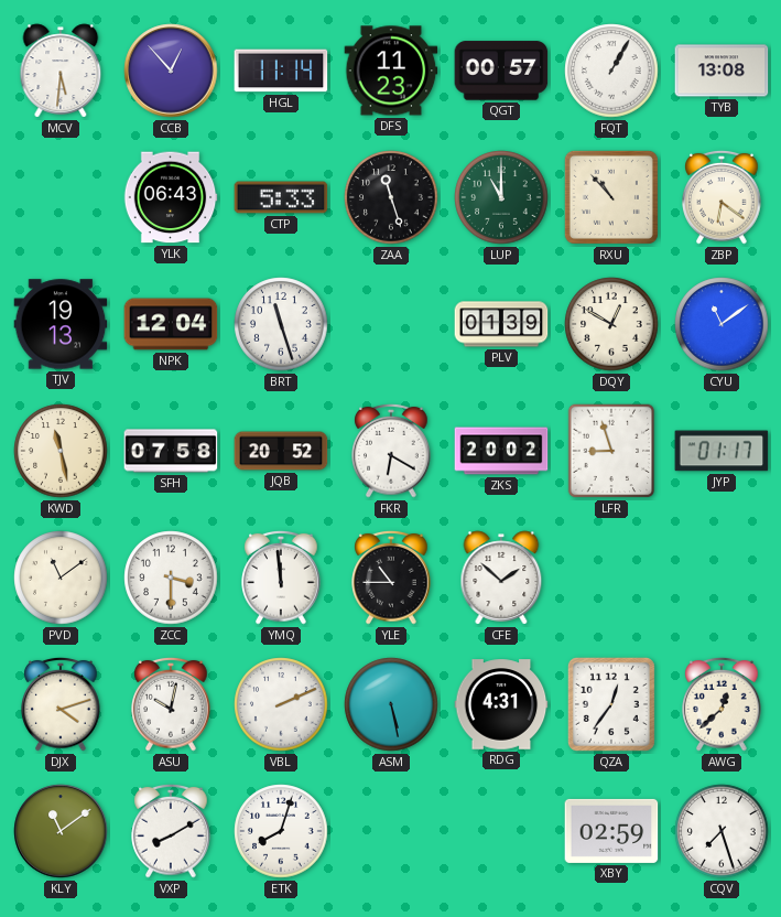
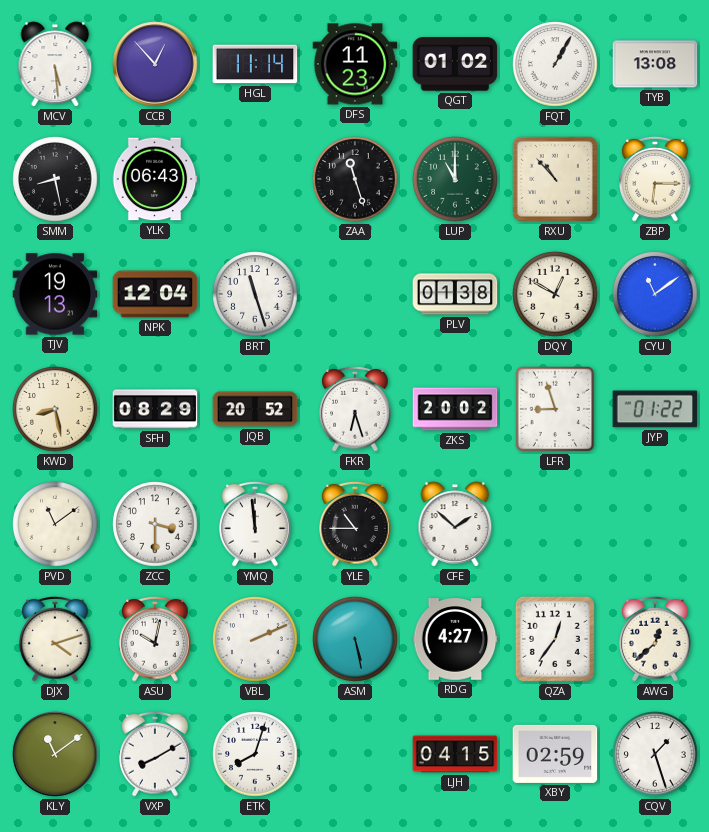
MCV: 5:31 -> 5:29
QGT: 00:57 -> 01:02
SMM: none -> 8:28
CTP: 5:33 -> none
ZBP: 6:21 -> 6:15
PLV: 01:39 -> 01:38
KWD: 11:28 -> 8:28
SFH: 07:58 -> 08:29
FKR: 6:20 -> 6:27
JYP: 01:17 -> 01:22
RDG: 4:31 -> 4:27
LJH: none -> 04:15
CQV: 7:27 -> 1:27
